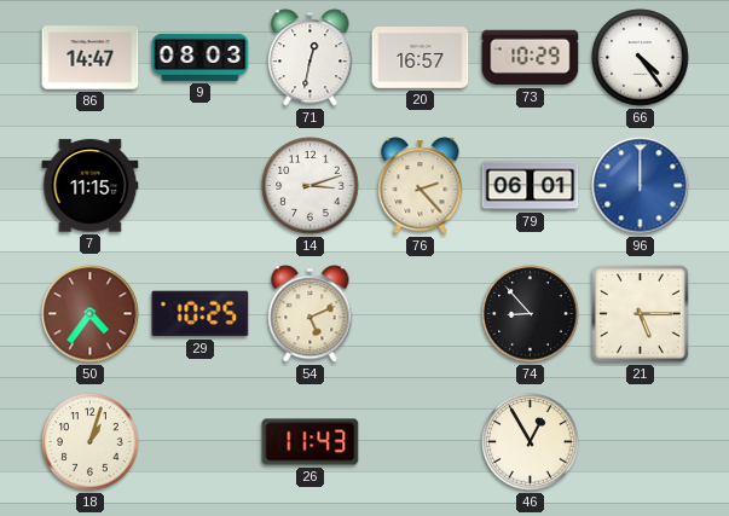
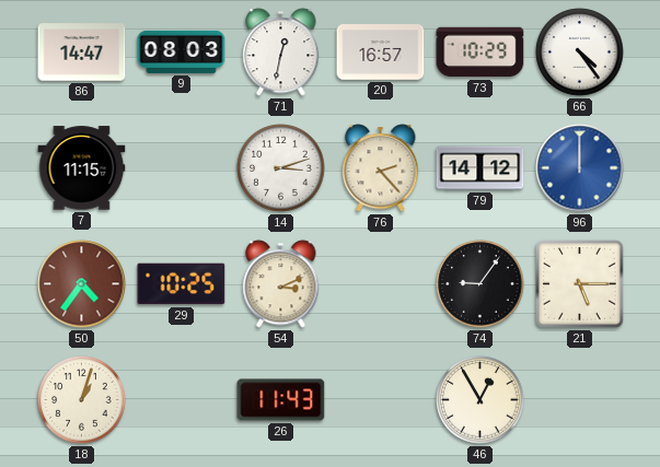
79: 06:01 -> 14:12
54: 5:11 -> 3:11
74: 8:53 -> 9:06
